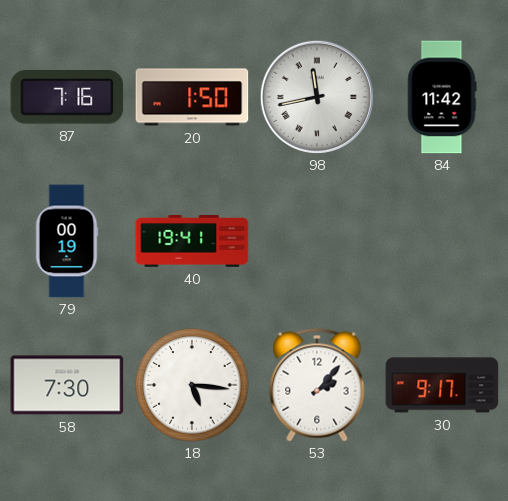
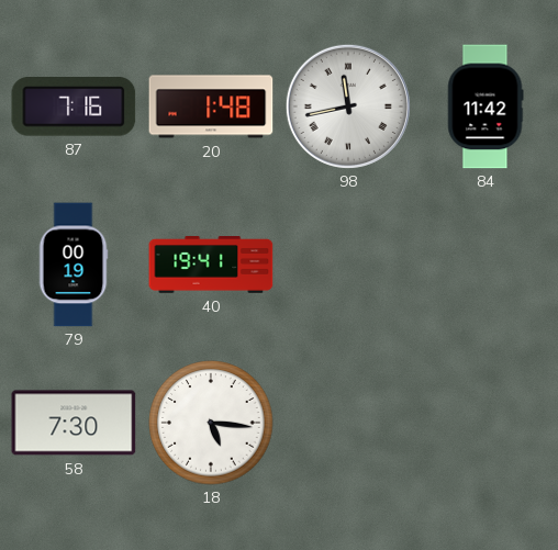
20: 1:50 -> 1:48
53: 2:07 -> none
30: 9:17 -> none
